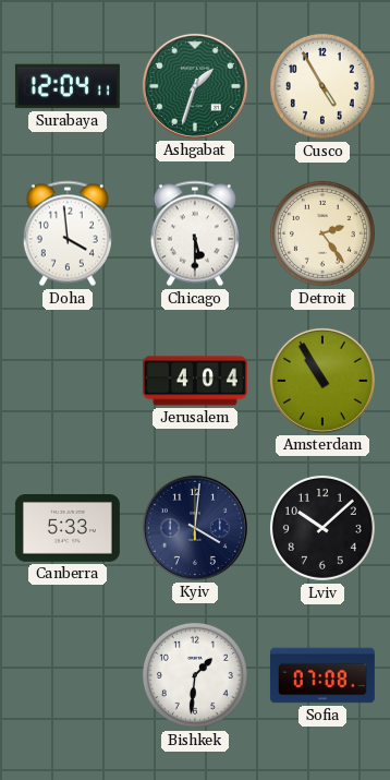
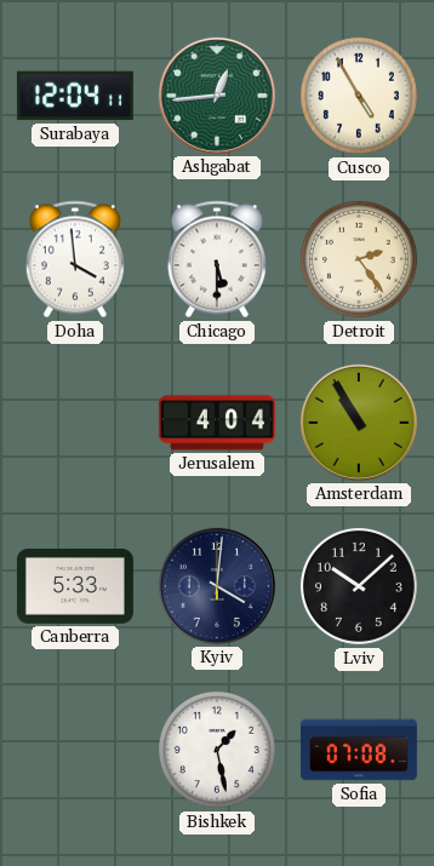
Ashgabat: 1:33 -> 12:44
Bishkek: 1:31 -> 1:28
